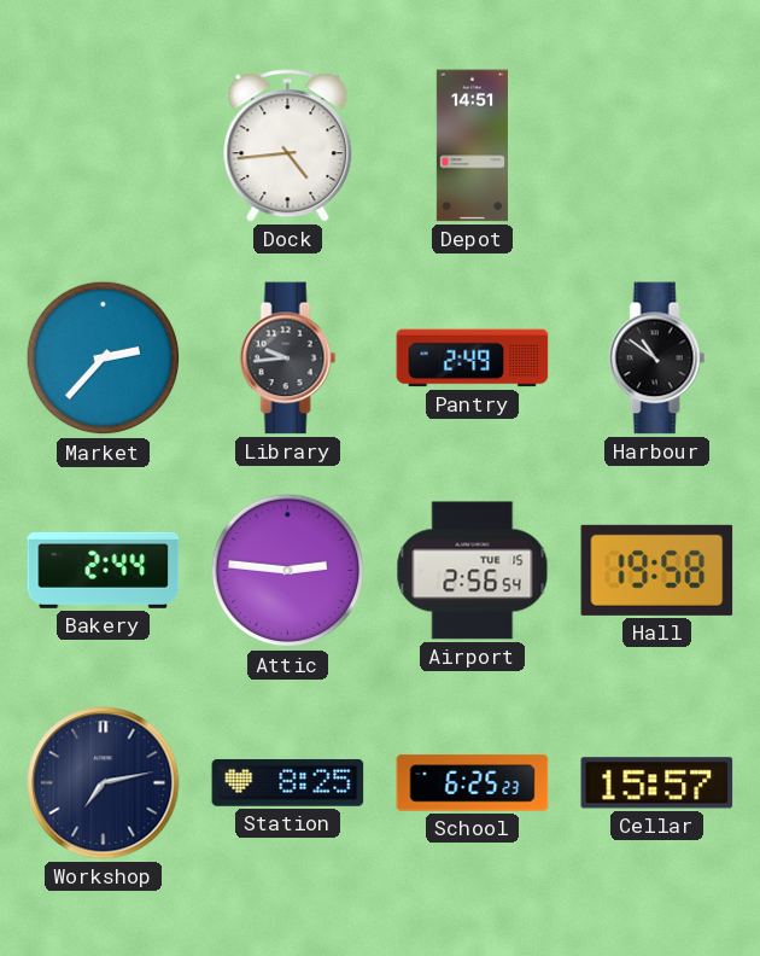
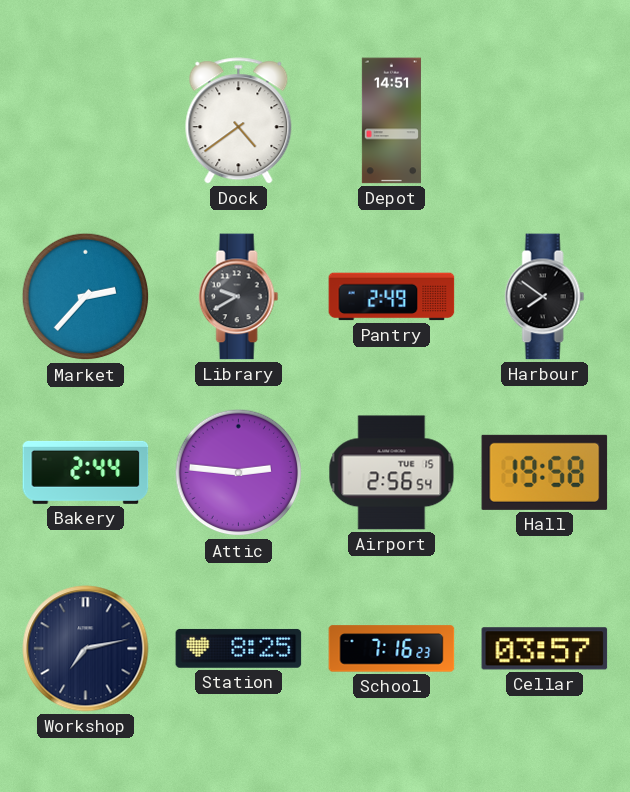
Dock: 4:44 -> 4:39
Library: 9:44 -> 9:40
Harbour: 10:51 -> 7:51
School: 6:25 -> 7:16
Cellar: 15:57 -> 03:57
